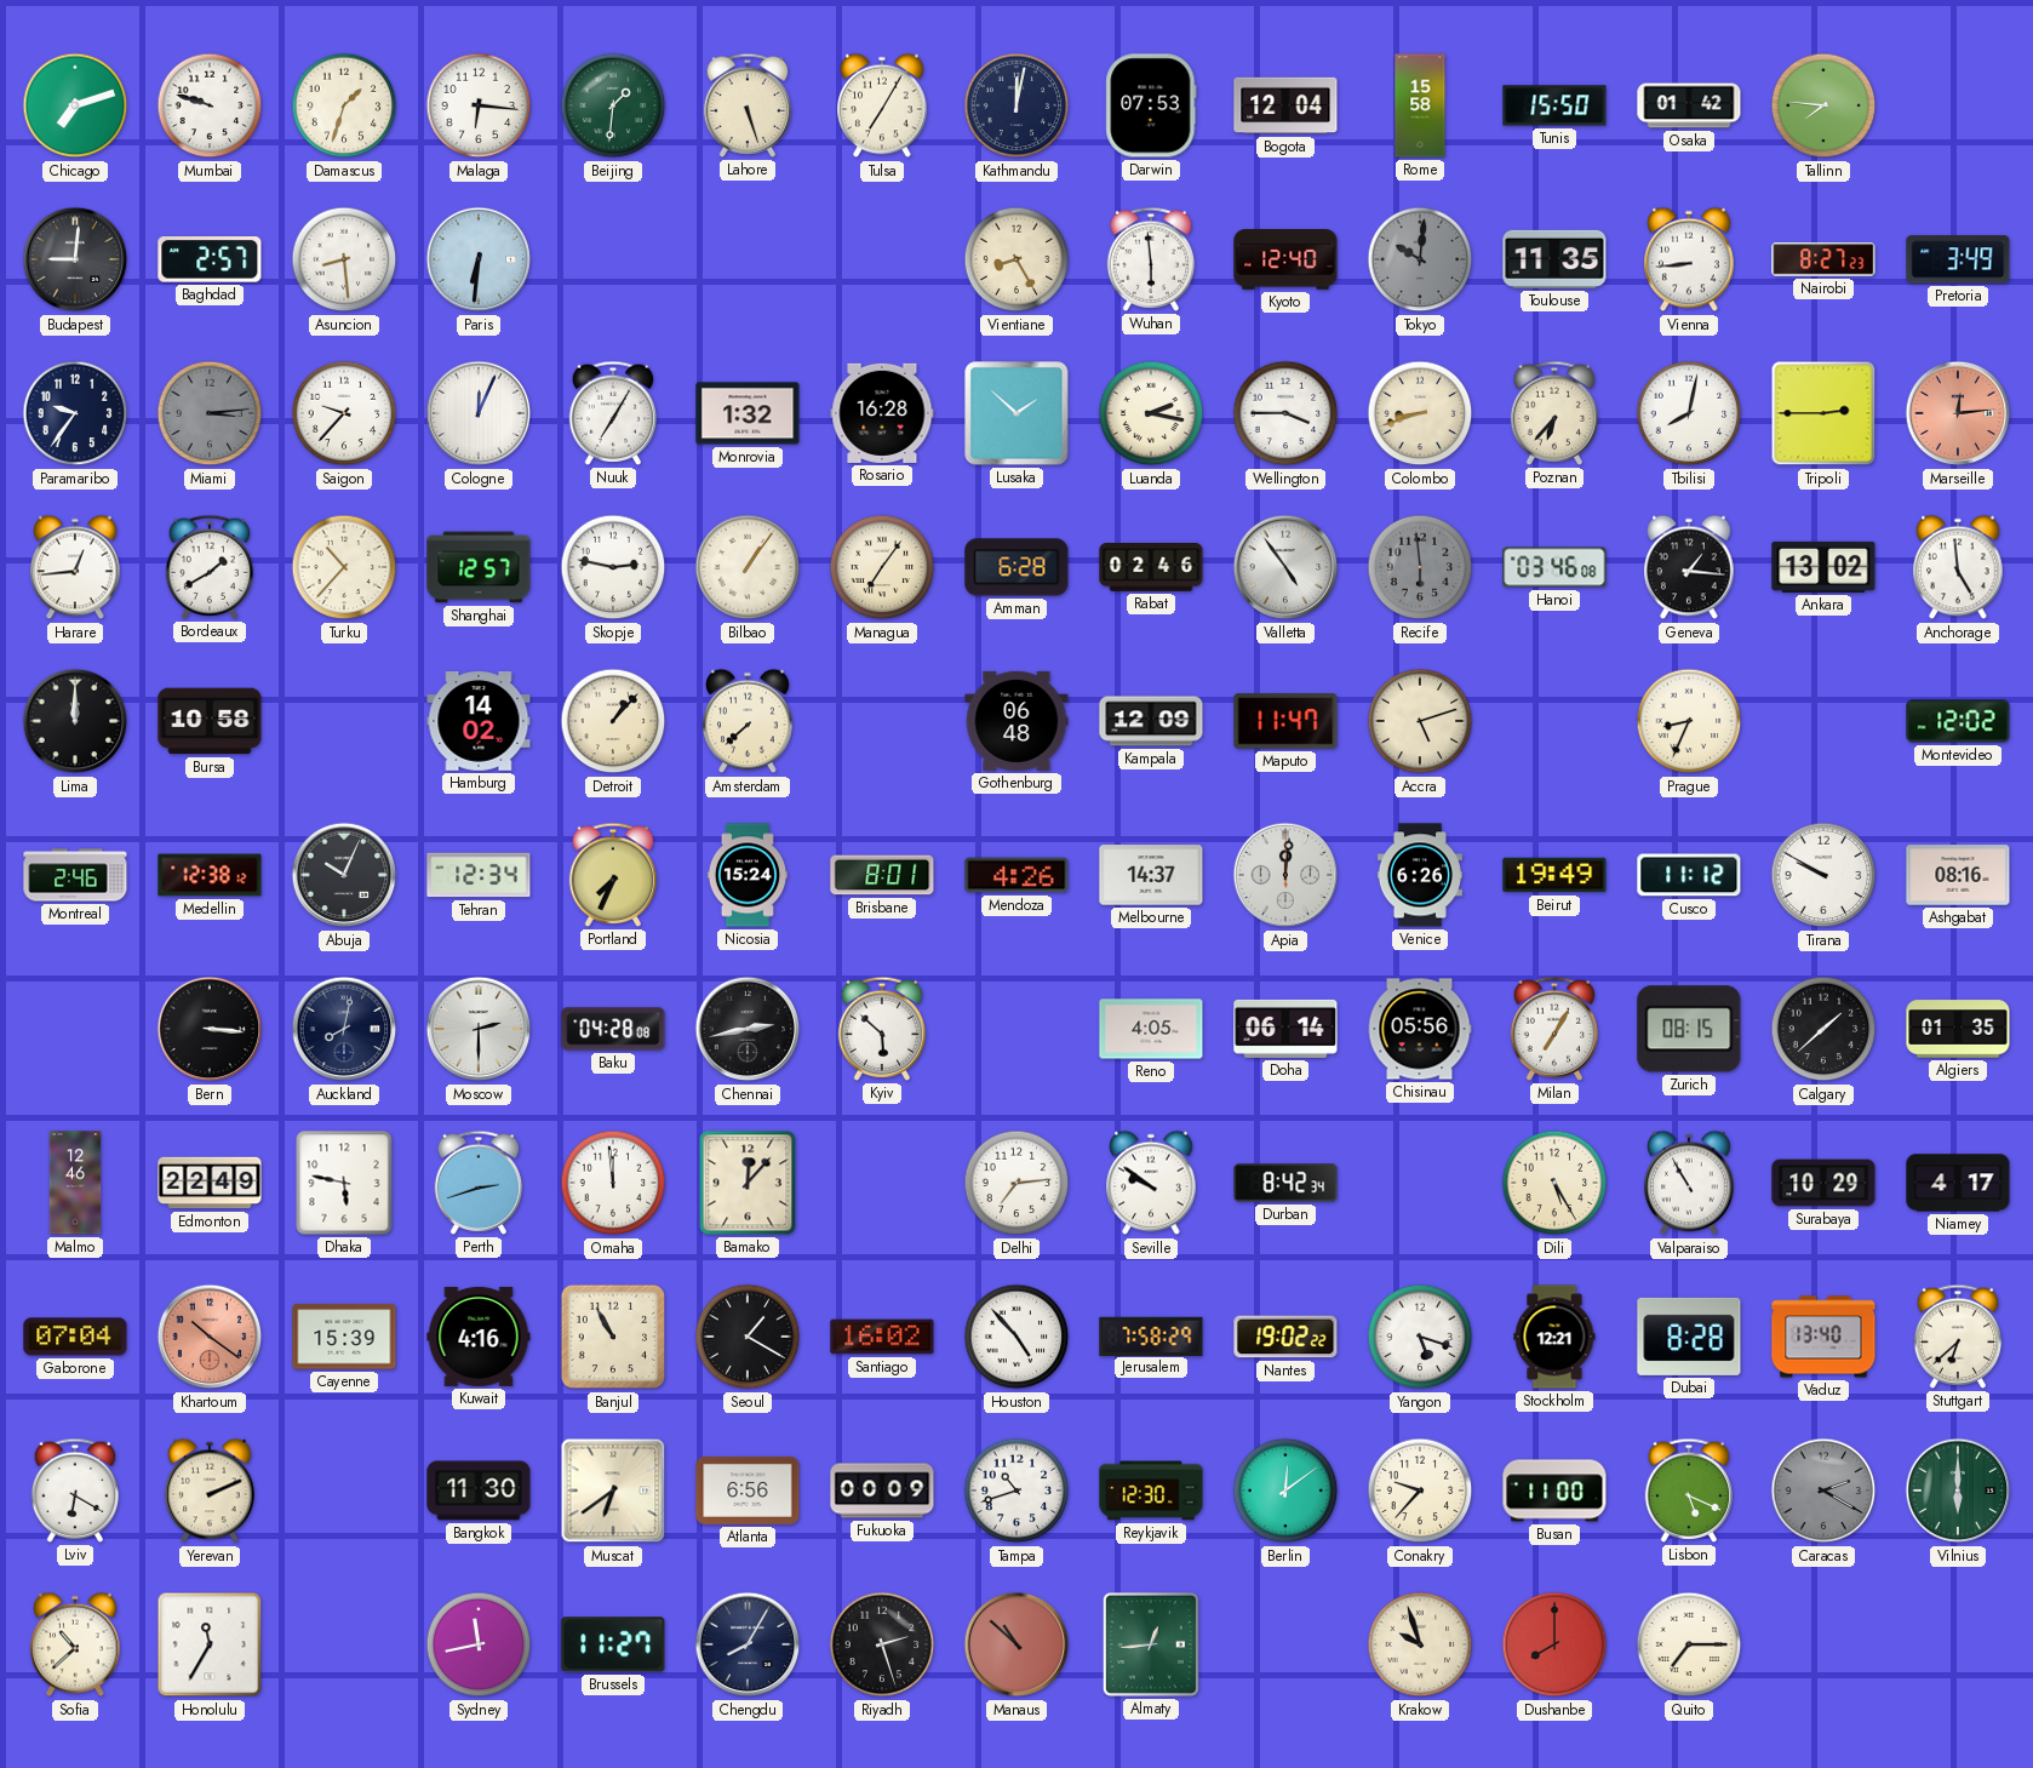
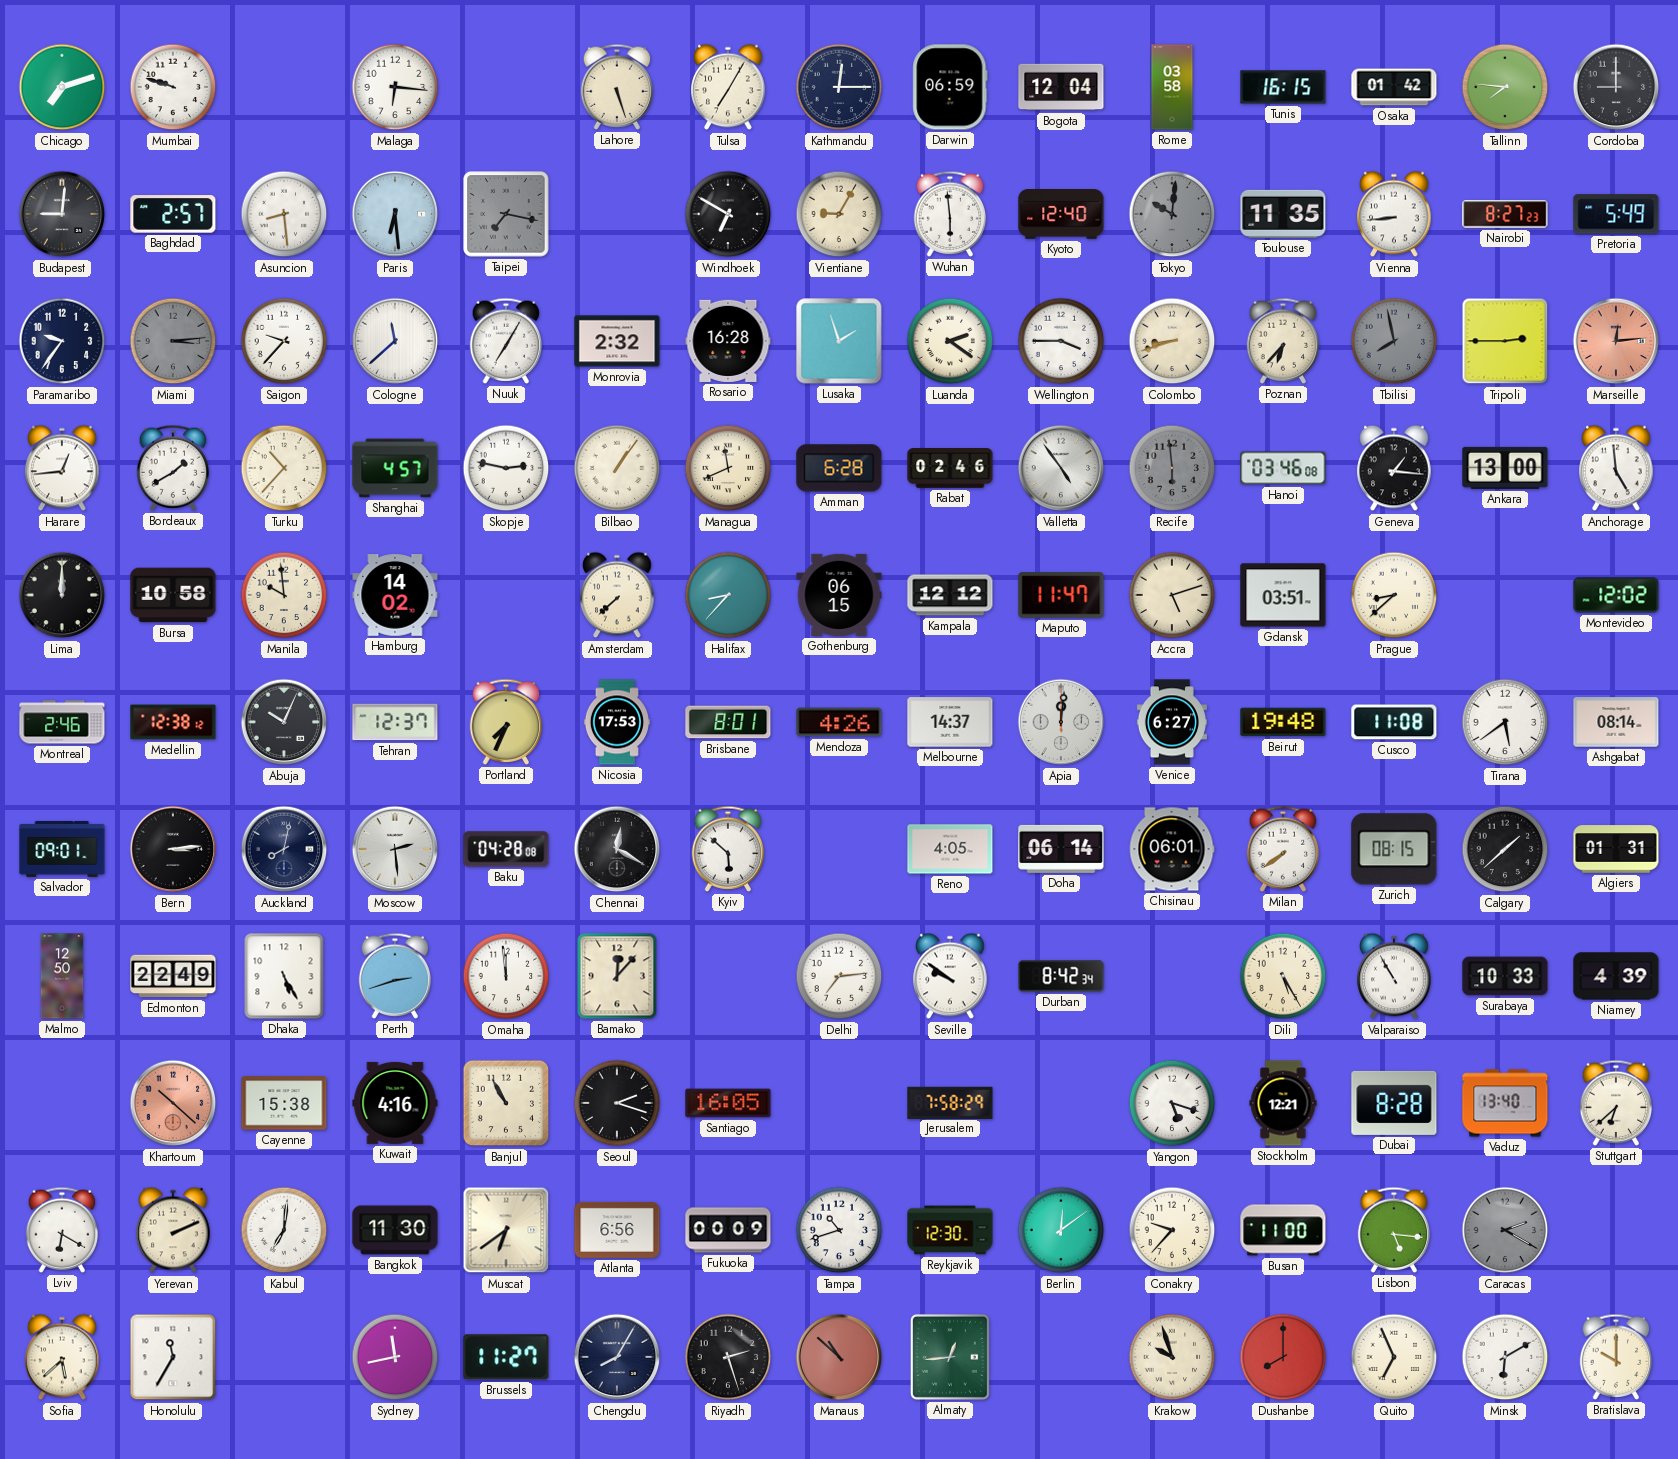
Damascus: 1:33 -> none
Beijing: 1:31 -> none
Kathmandu: 12:02 -> 12:15
Darwin: 07:53 -> 06:59
Rome: 15:58 -> 03:58
Tunis: 15:50 -> 16:15
Cordoba: none -> 9:00
Paris: 6:31 -> 6:29
Taipei: none -> 7:17
Windhoek: none -> 6:50
Vientiane: 8:25 -> 9:05
Pretoria: 3:49 -> 5:49
Cologne: 12:04 -> 11:38
Monrovia: 1:32 -> 2:32
Lusaka: 1:52 -> 1:57
Luanda: 2:17 -> 2:21
Tbilisi: 8:02 -> 7:58
Tbilisi dial: white -> grey
Shanghai: 12:57 -> 4:57
Managua: 7:06 -> 11:41
Ankara: 13:02 -> 13:00
Manila: none -> 9:59
Detroit: 1:07 -> none
Halifax: none -> 8:37
Gothenburg: 06:48 -> 06:15
Kampala: 12:09 -> 12:12
Gdansk: none -> 03:51
Prague: 8:34 -> 8:38
Tehran: 12:34 -> 12:37
Nicosia: 15:24 -> 17:53
Venice: 6:26 -> 6:27
Beirut: 19:49 -> 19:48
Cusco: 11:12 -> 11:08
Tirana: 9:50 -> 5:39
Ashgabat: 08:16 -> 08:14
Salvador: none -> 09:01
Bern: 3:16 -> 3:14
Moscow: 2:30 -> 2:29
Chennai: 2:43 -> 12:20
Chisinau: 05:56 -> 06:01
Milan: 7:05 -> 7:39
Algiers: 01:35 -> 01:31
Malmo: 12:46 -> 12:50
Dhaka: 5:47 -> 5:25
Surabaya: 10:29 -> 10:33
Niamey: 4:17 -> 4:39
Gaborone: 07:04 -> none
Khartoum: 10:21 -> 10:22
Cayenne: 15:39 -> 15:38
Seoul: 1:20 -> 2:18
Santiago: 16:02 -> 16:05
Houston: 4:53 -> none
Nantes: 19:02 -> none
Kabul: none -> 7:01
Lisbon: 5:19 -> 5:16
Vilnius: 6:00 -> none
Sofia: 10:38 -> 5:38
Quito: 7:15 -> 6:56
Minsk: none -> 6:10
Bratislava: none -> 10:00
